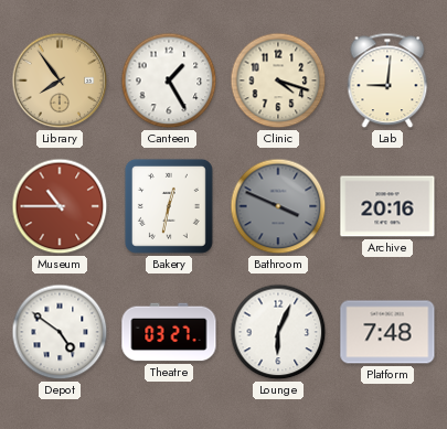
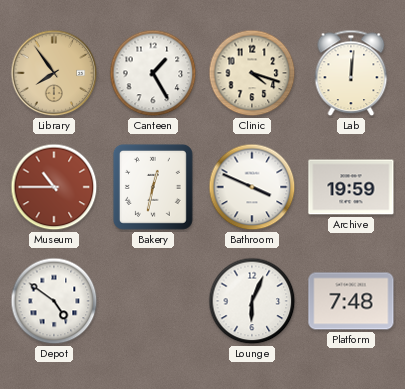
Lab: 9:01 -> 12:01
Bathroom dial: grey -> white
Archive: 20:16 -> 19:59
Theatre: 03:27 -> none
